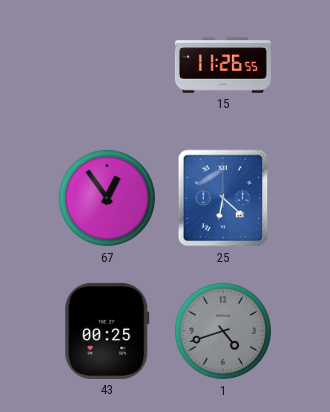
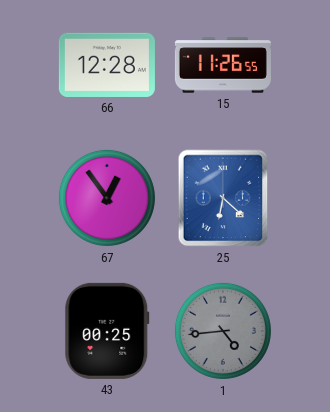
66: none -> 12:28
1: 4:42 -> 4:44
